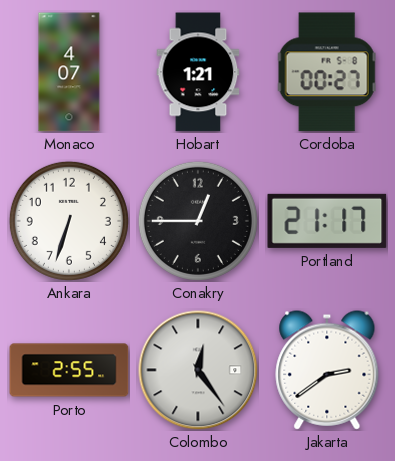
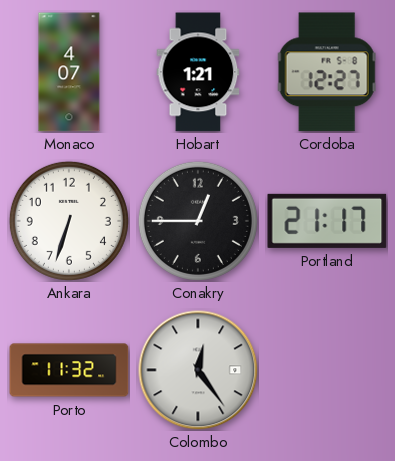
Cordoba: 00:27 -> 12:27
Porto: 2:55 -> 11:32
Jakarta: 2:39 -> none
